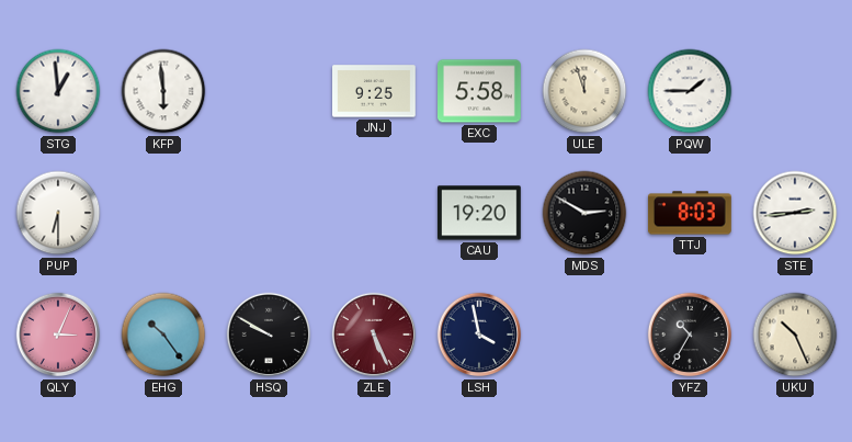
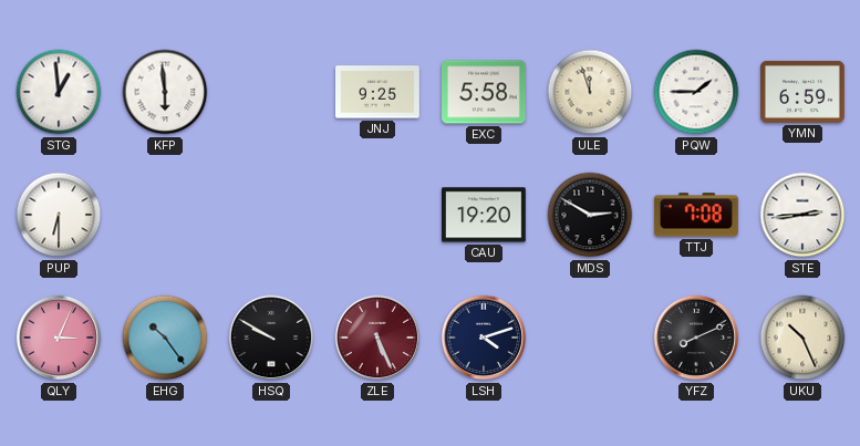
YMN: none -> 6:59
TTJ: 8:03 -> 7:08
LSH: 3:58 -> 4:12
YFZ: 10:35 -> 8:11
